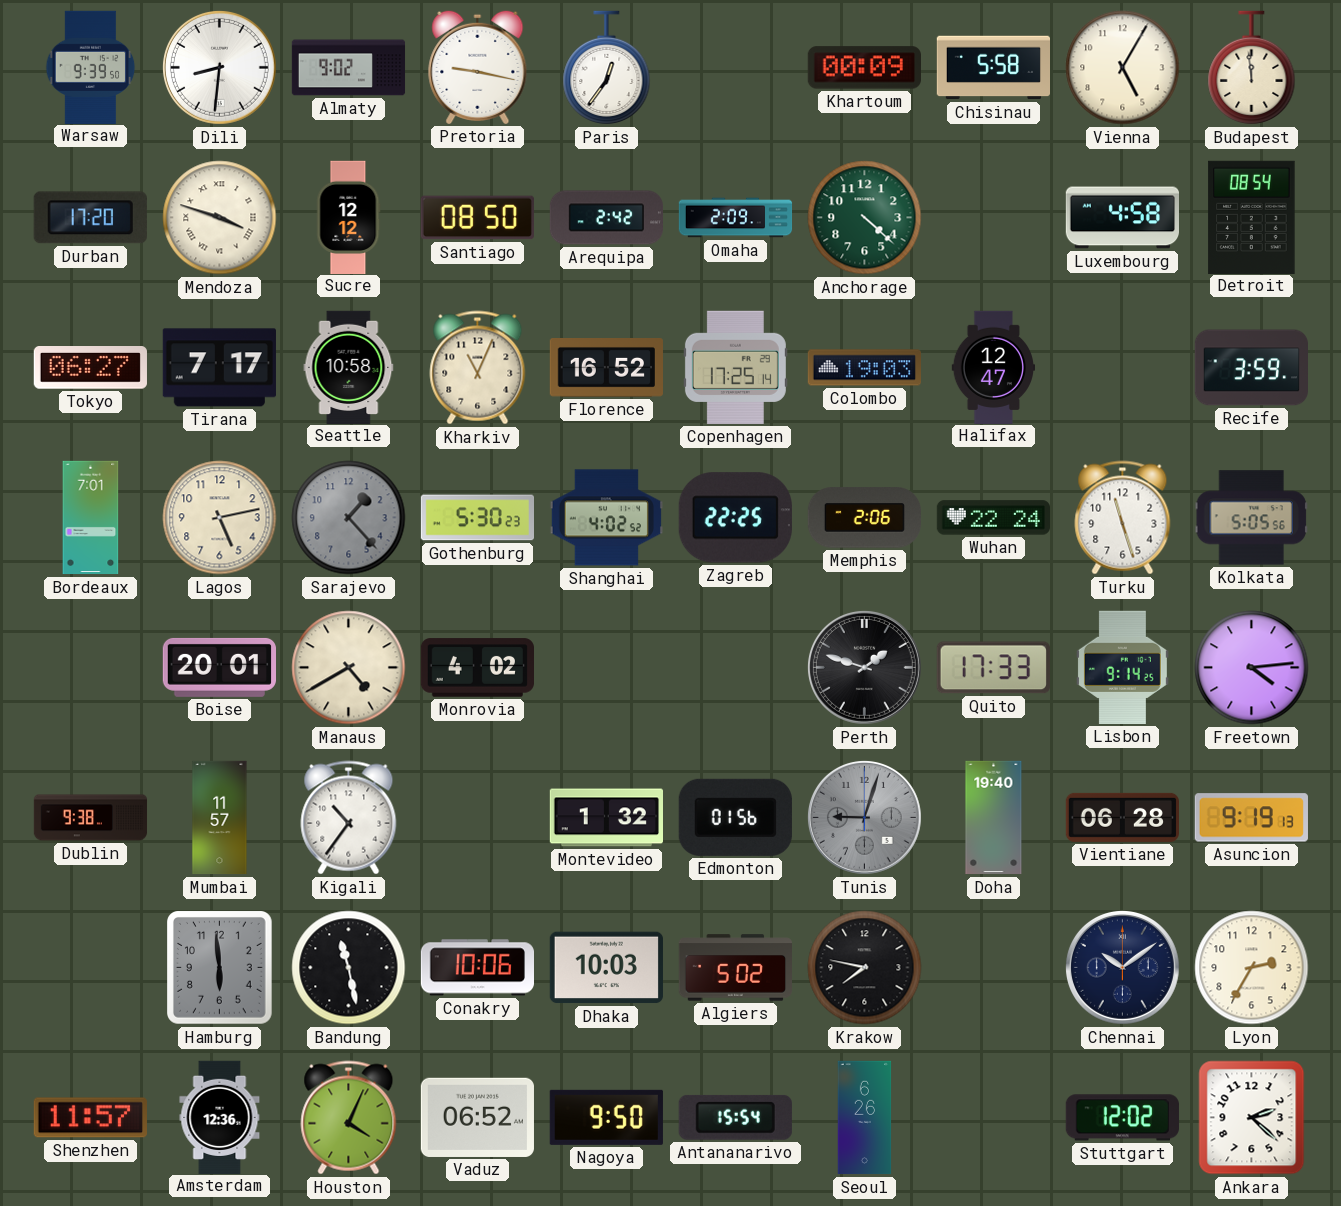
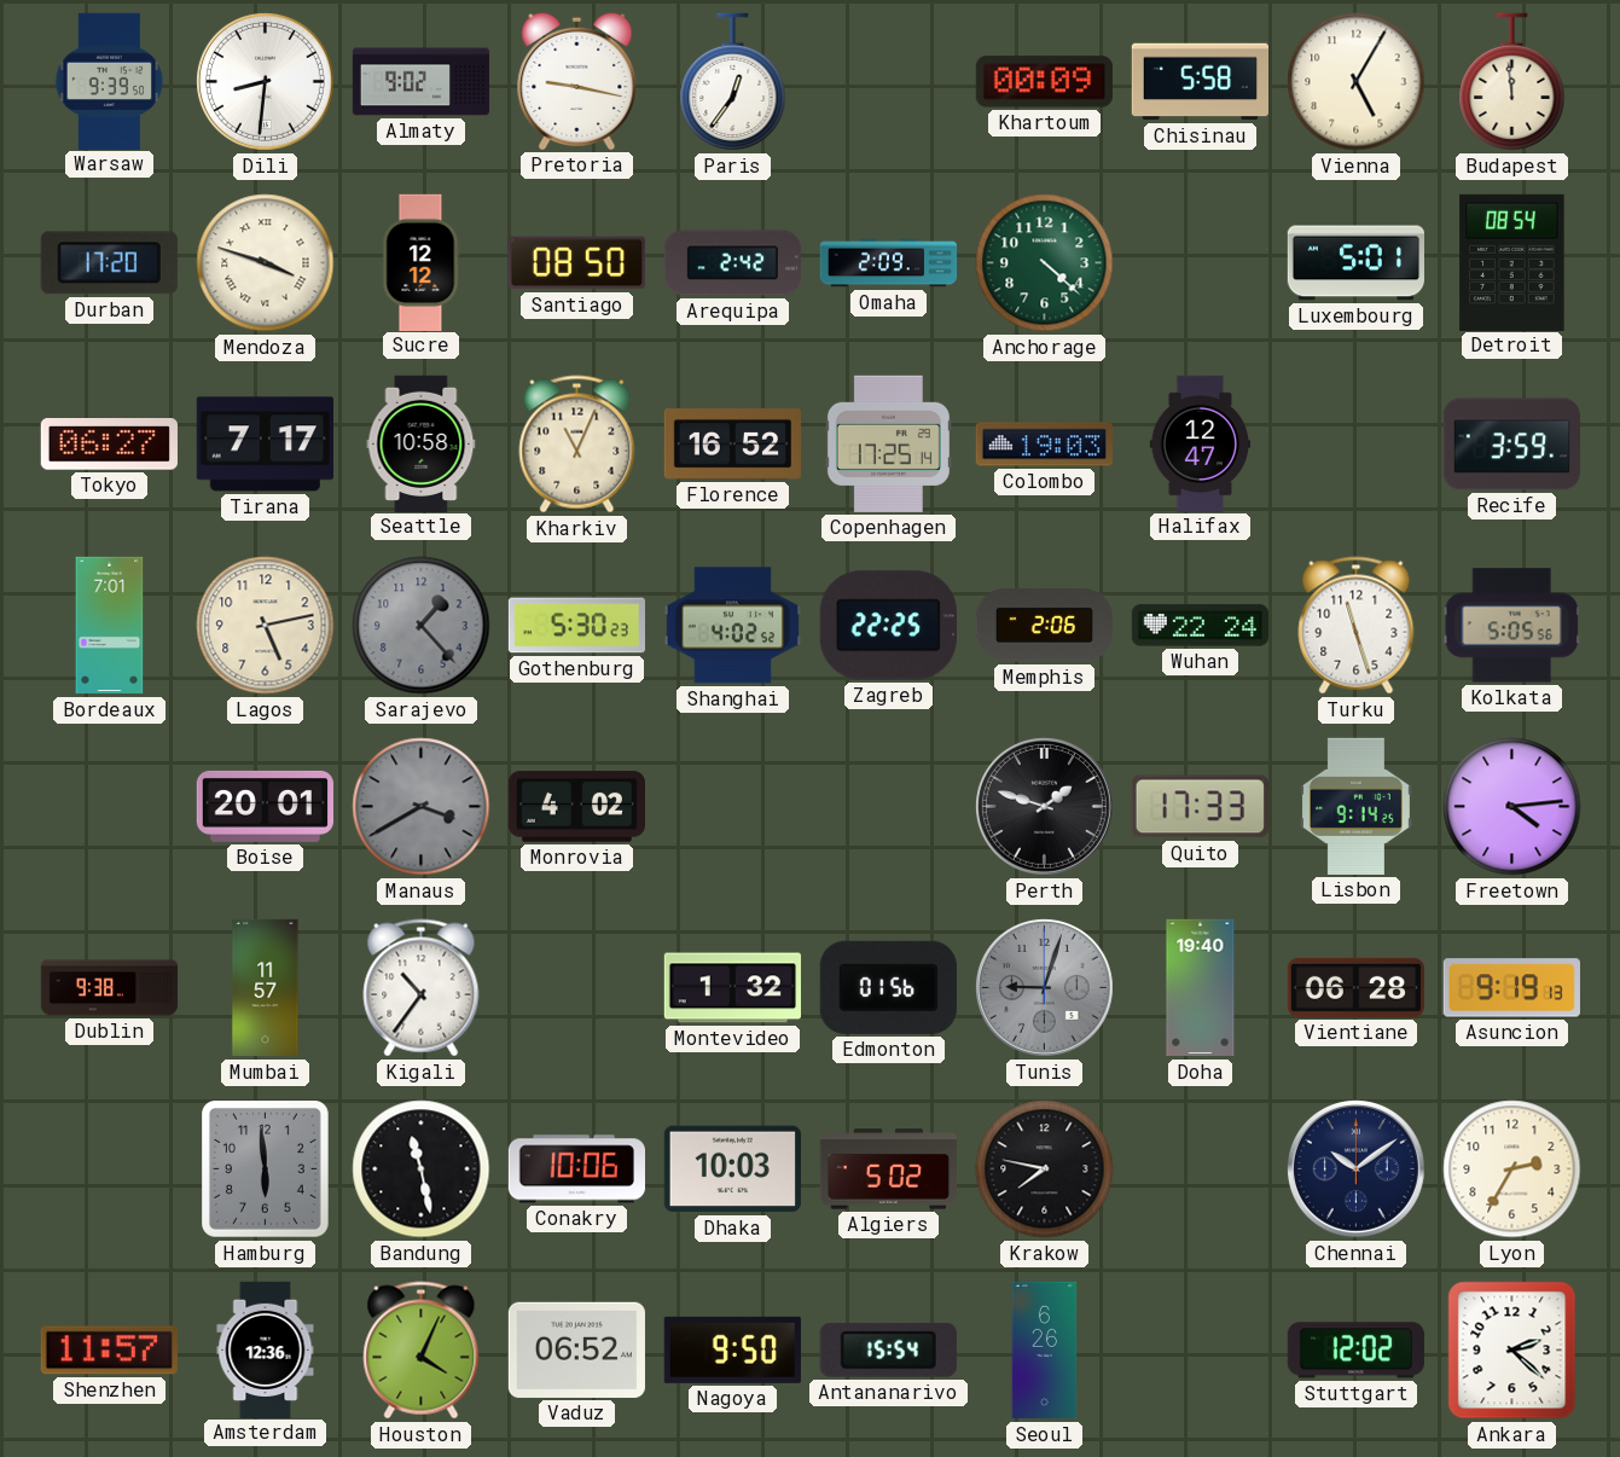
Luxembourg: 4:58 -> 5:01
Manaus: 4:40 -> 3:40
Manaus dial: cream -> grey
